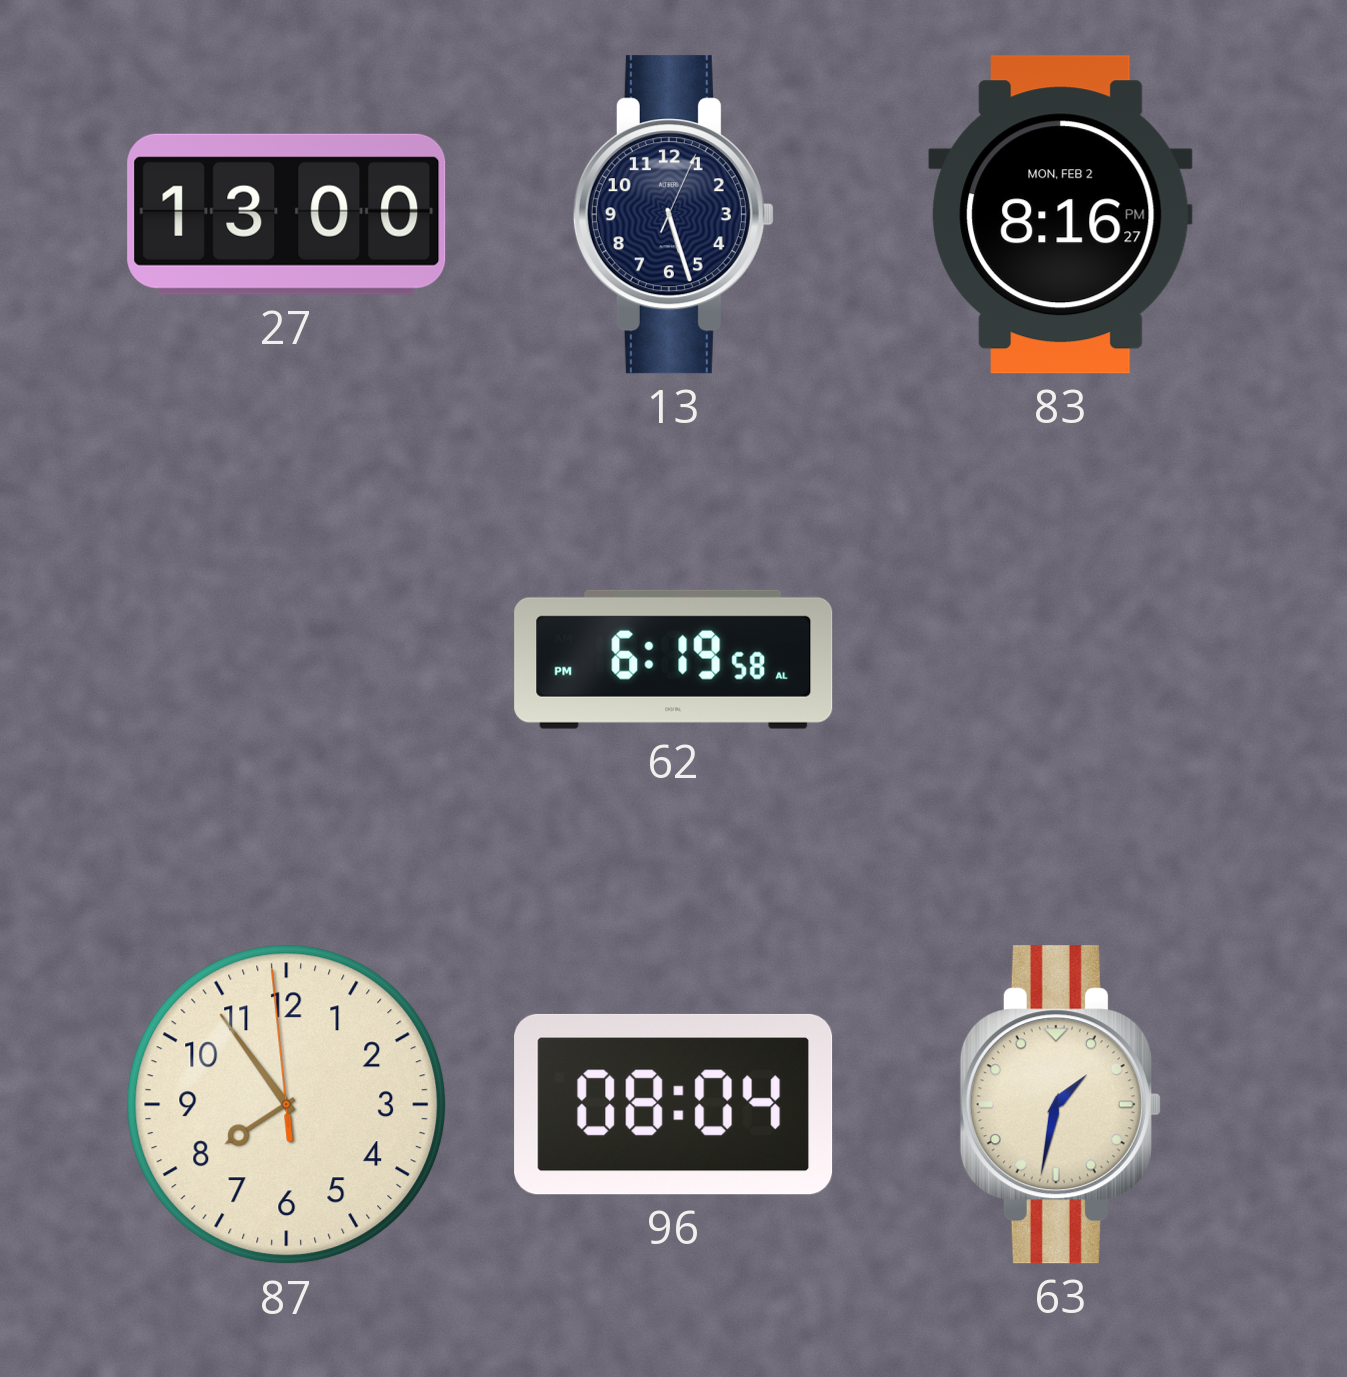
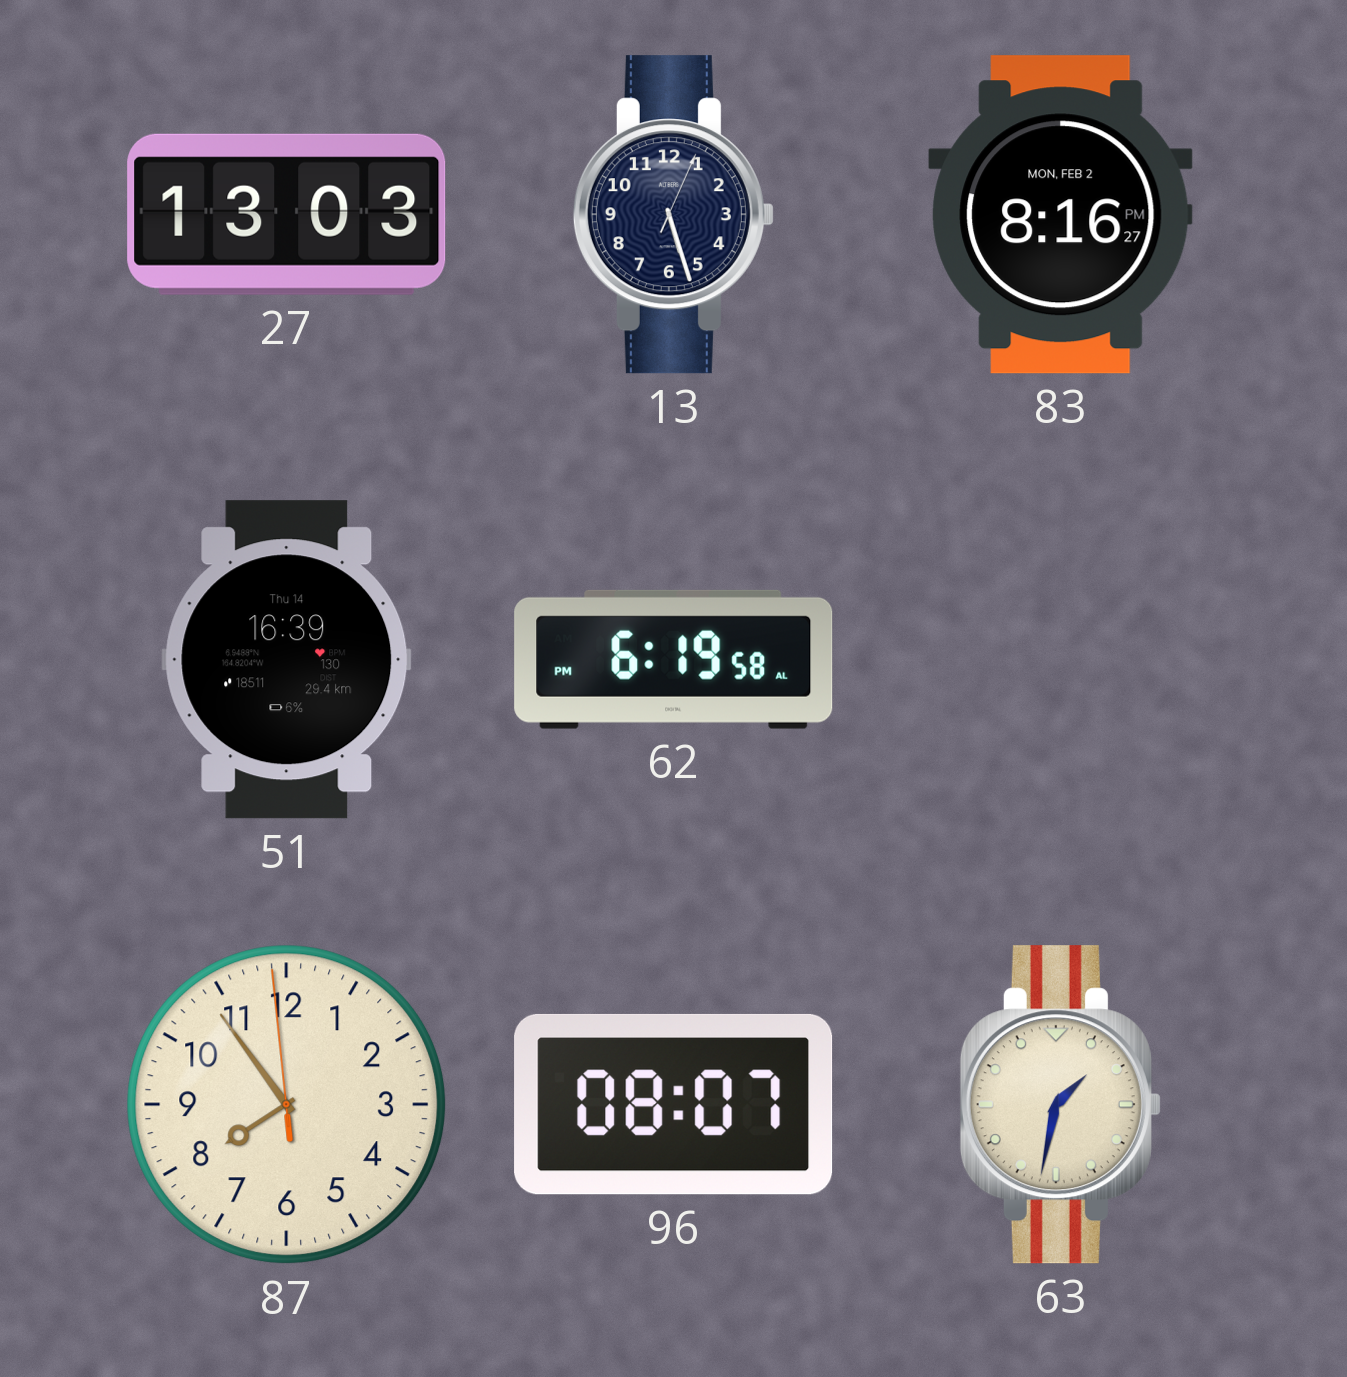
27: 13:00 -> 13:03
51: none -> 16:39
96: 08:04 -> 08:07
